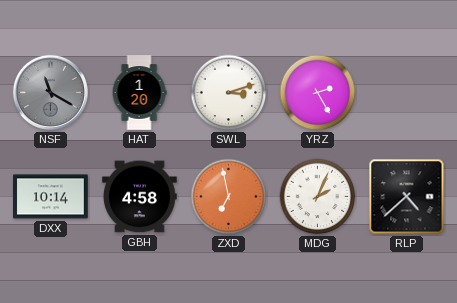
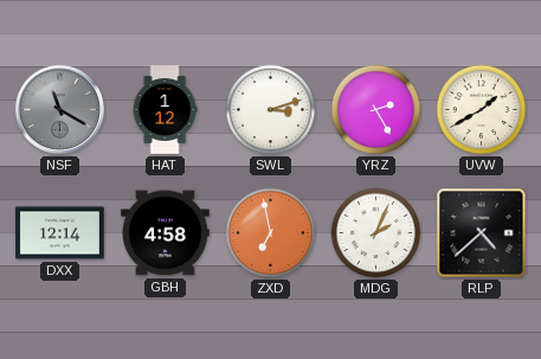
HAT: 1:20 -> 1:12
UVW: none -> 1:40
DXX: 10:14 -> 12:14
